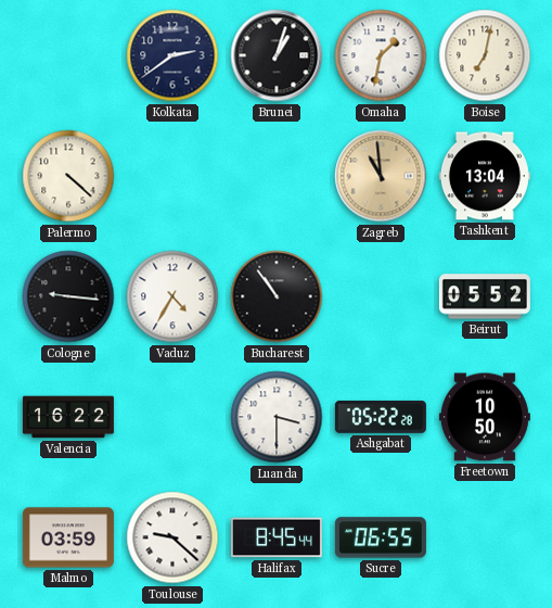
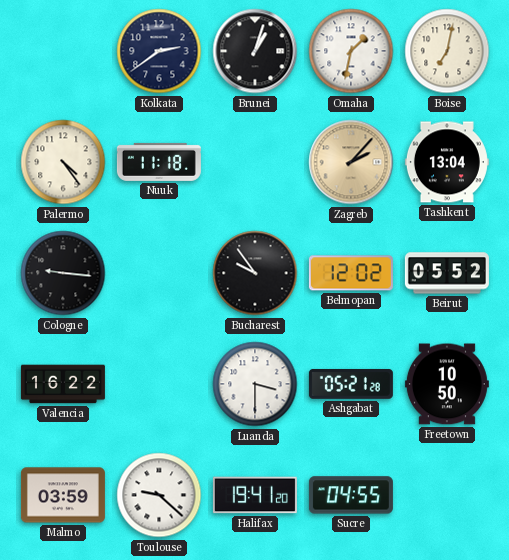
Palermo: 4:22 -> 4:24
Nuuk: none -> 11:18
Zagreb: 10:59 -> 2:07
Vaduz: 4:35 -> none
Bucharest: 10:54 -> 9:54
Belmopan: none -> 12:02
Ashgabat: 05:22 -> 05:21
Halifax: 8:45 -> 19:41
Sucre: 06:55 -> 04:55
